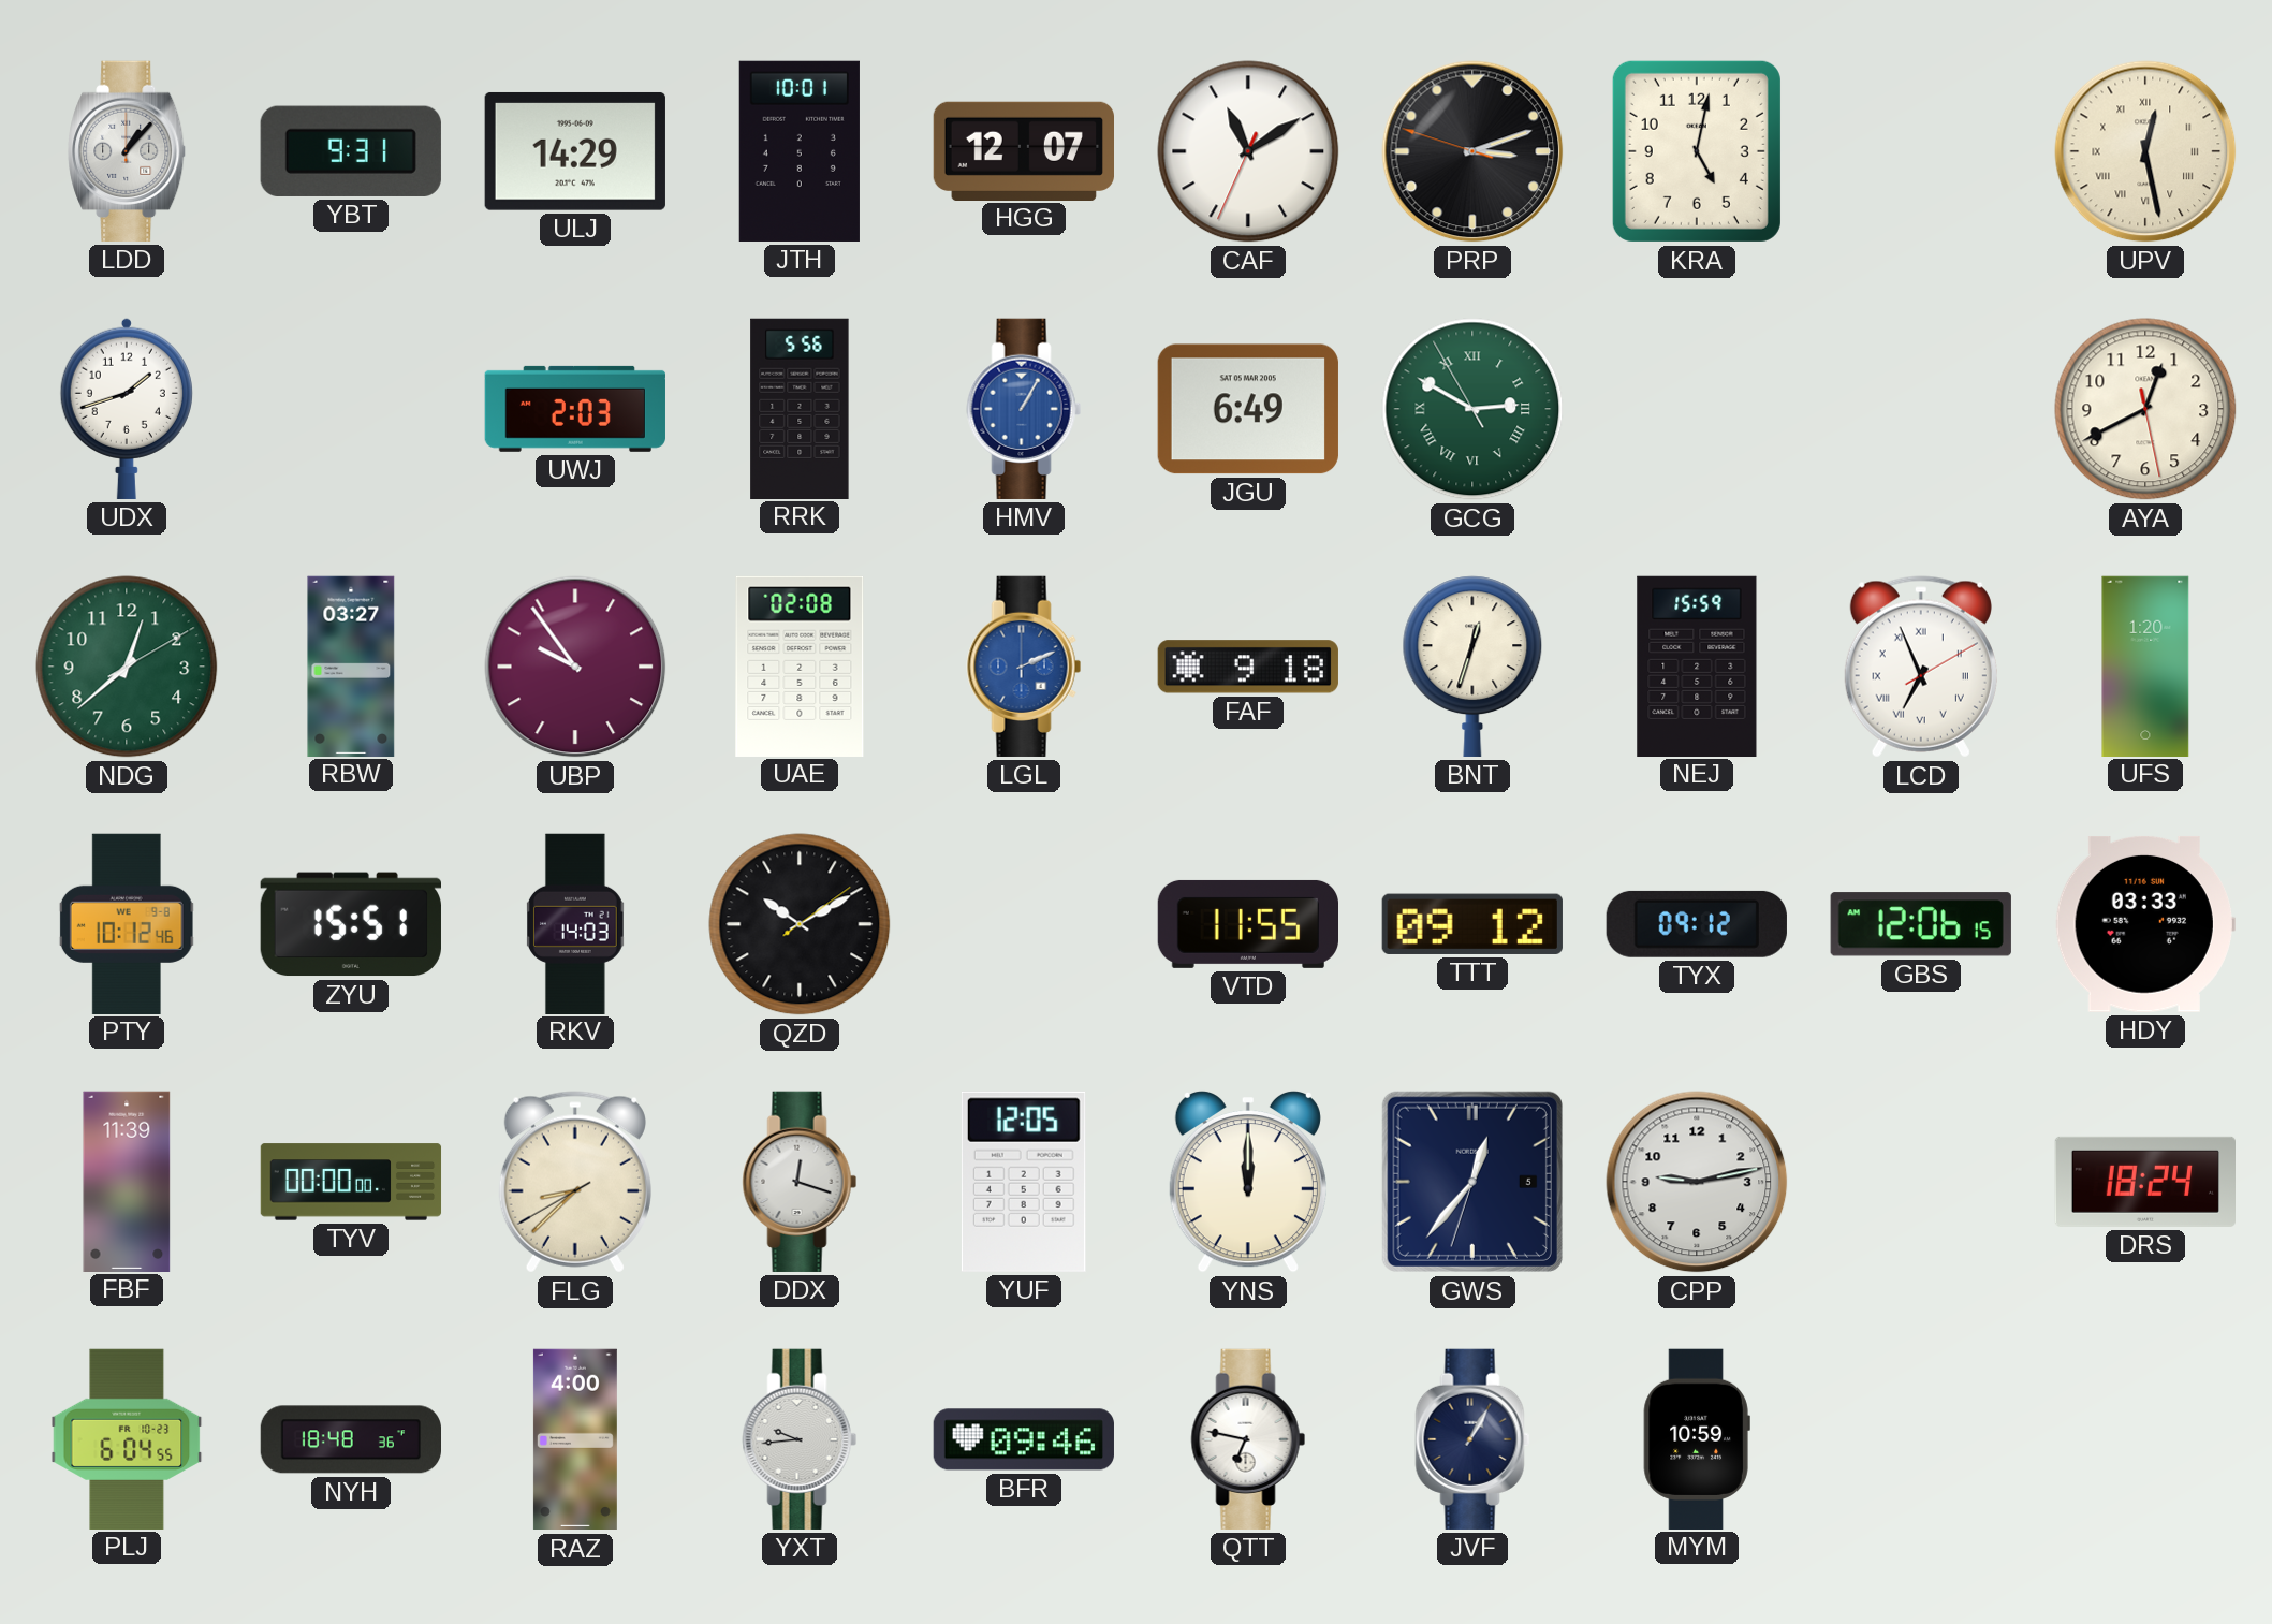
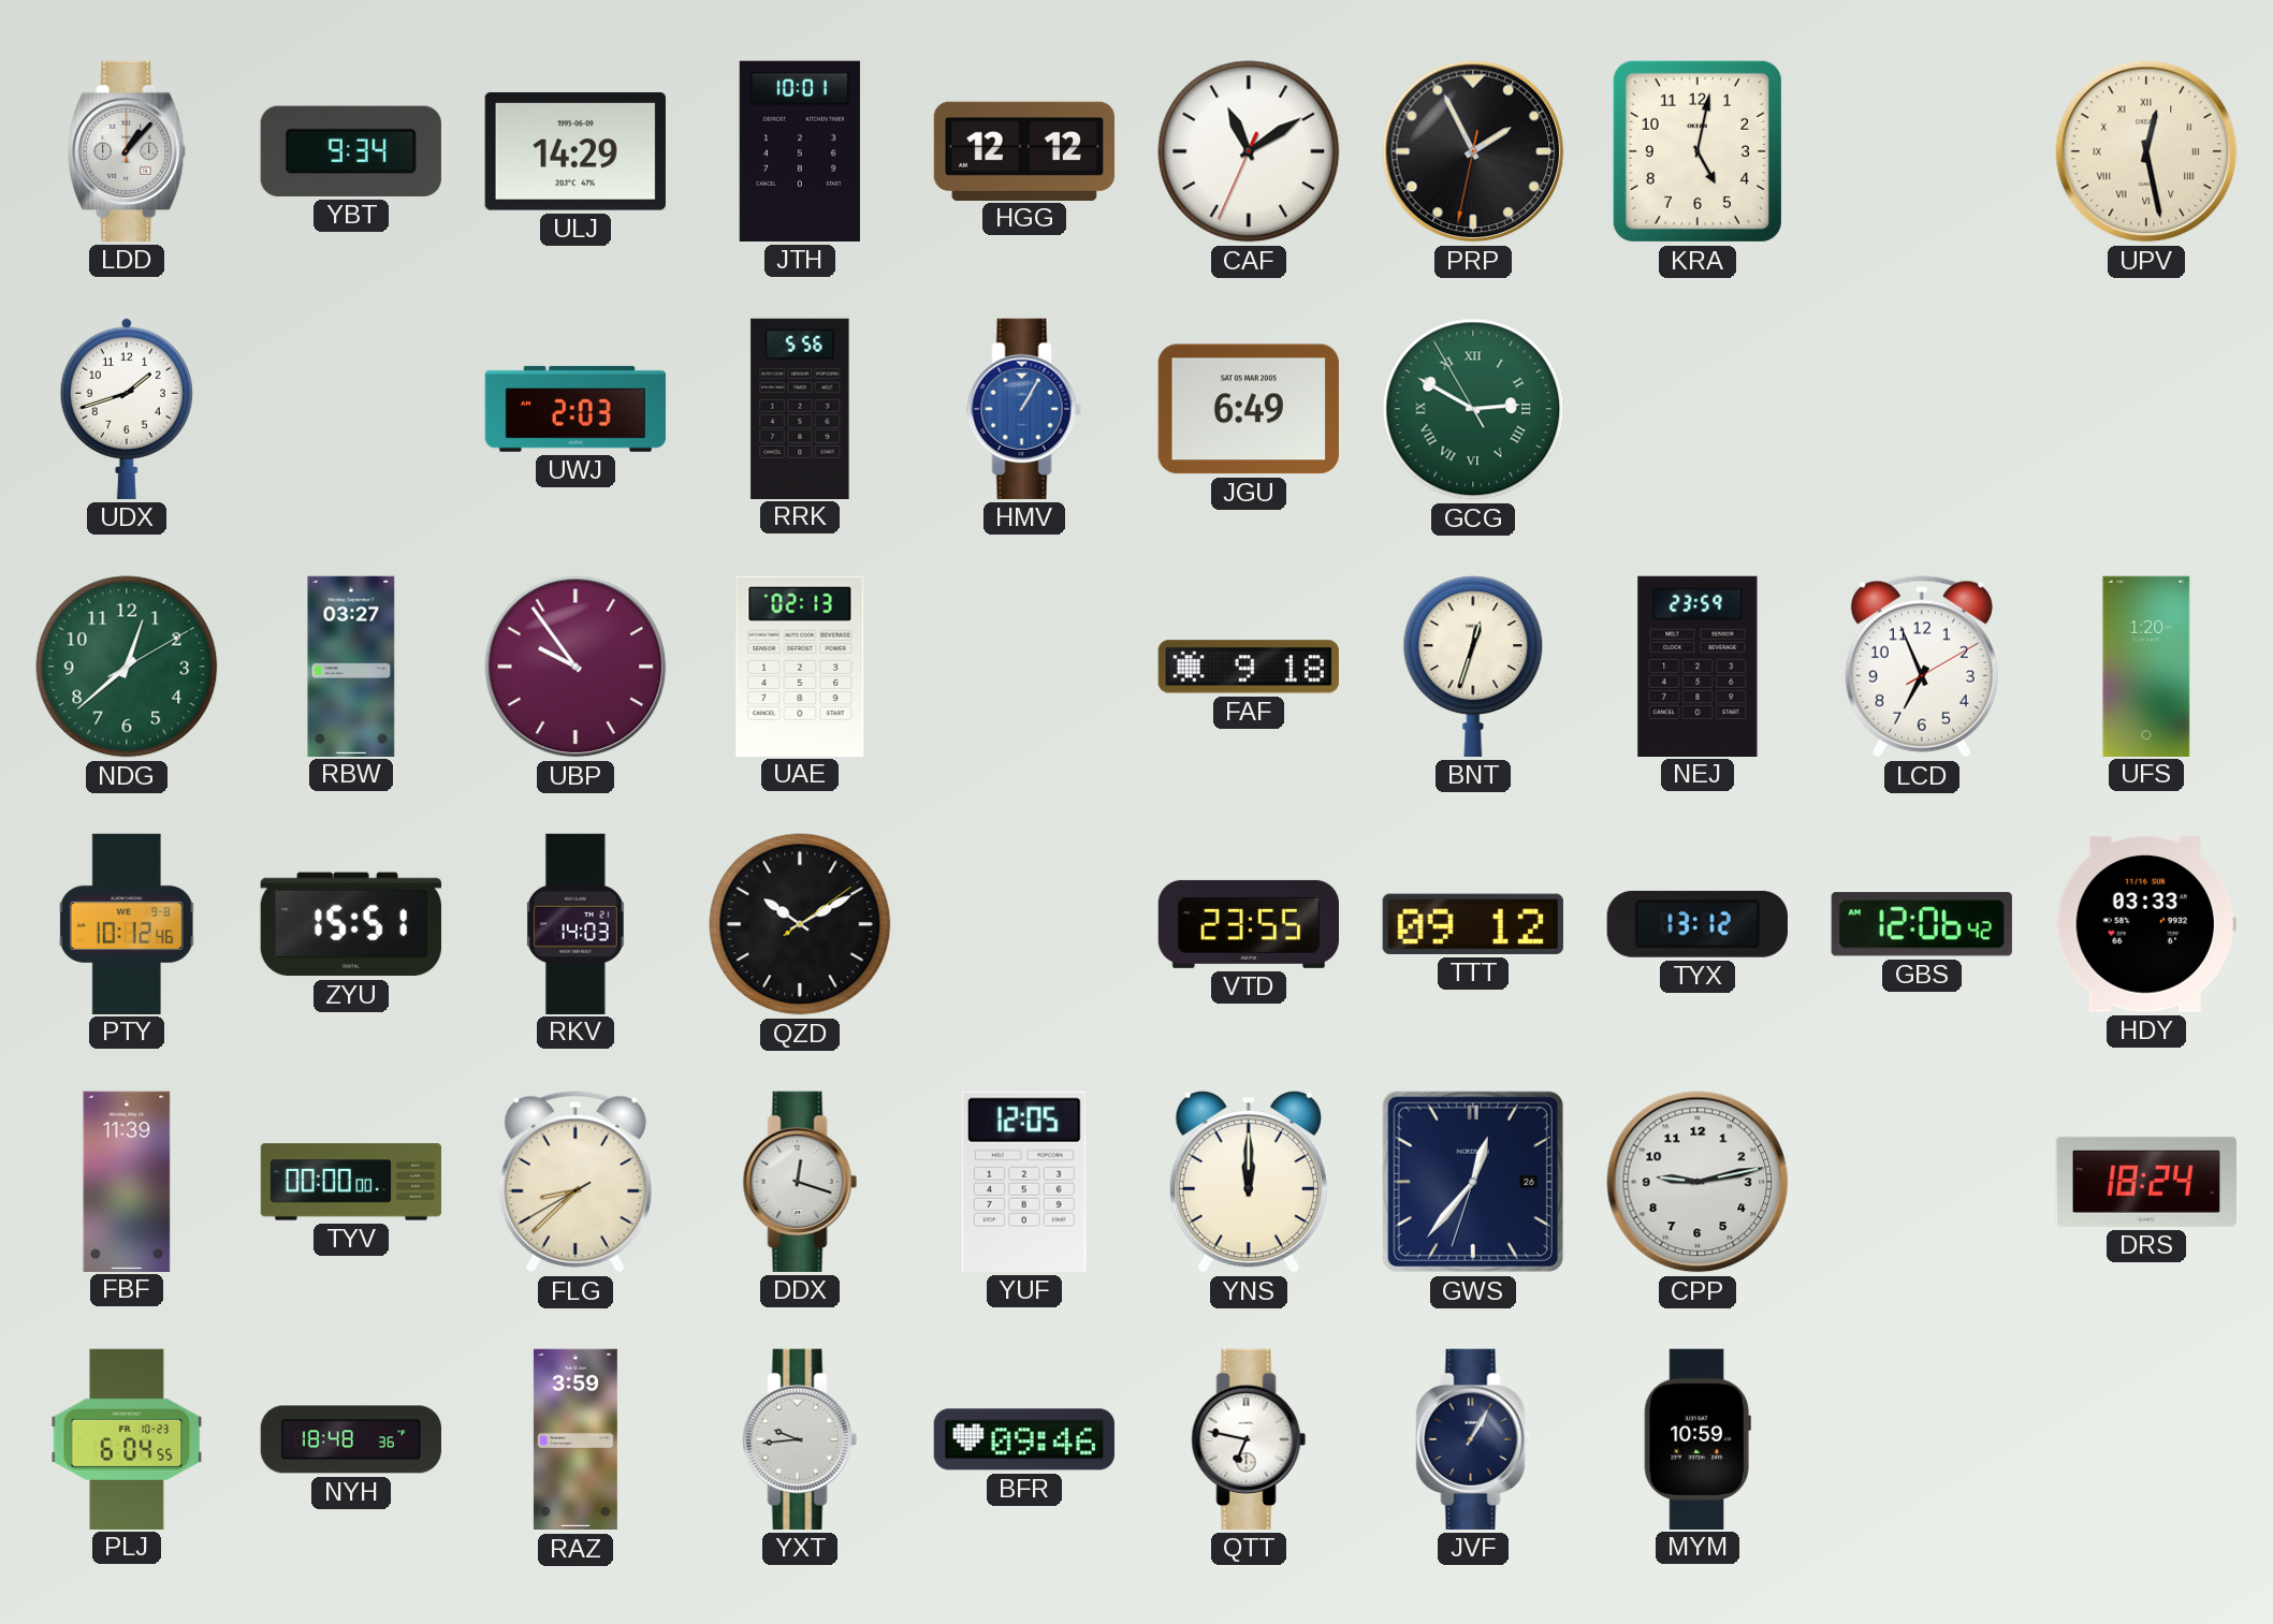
YBT: 9:31 -> 9:34
HGG: 12:07 -> 12:12
PRP: 3:11 -> 1:55
AYA: 12:40 -> none
UAE: 02:08 -> 02:13
LGL: 2:11 -> none
NEJ: 15:59 -> 23:59
LCD numerals: Roman -> Arabic
VTD: 11:55 -> 23:55
TYX: 09:12 -> 13:12
GBS: 12:06:15 -> 12:06:42
GWS date: 5 -> 26
RAZ: 4:00 -> 3:59
